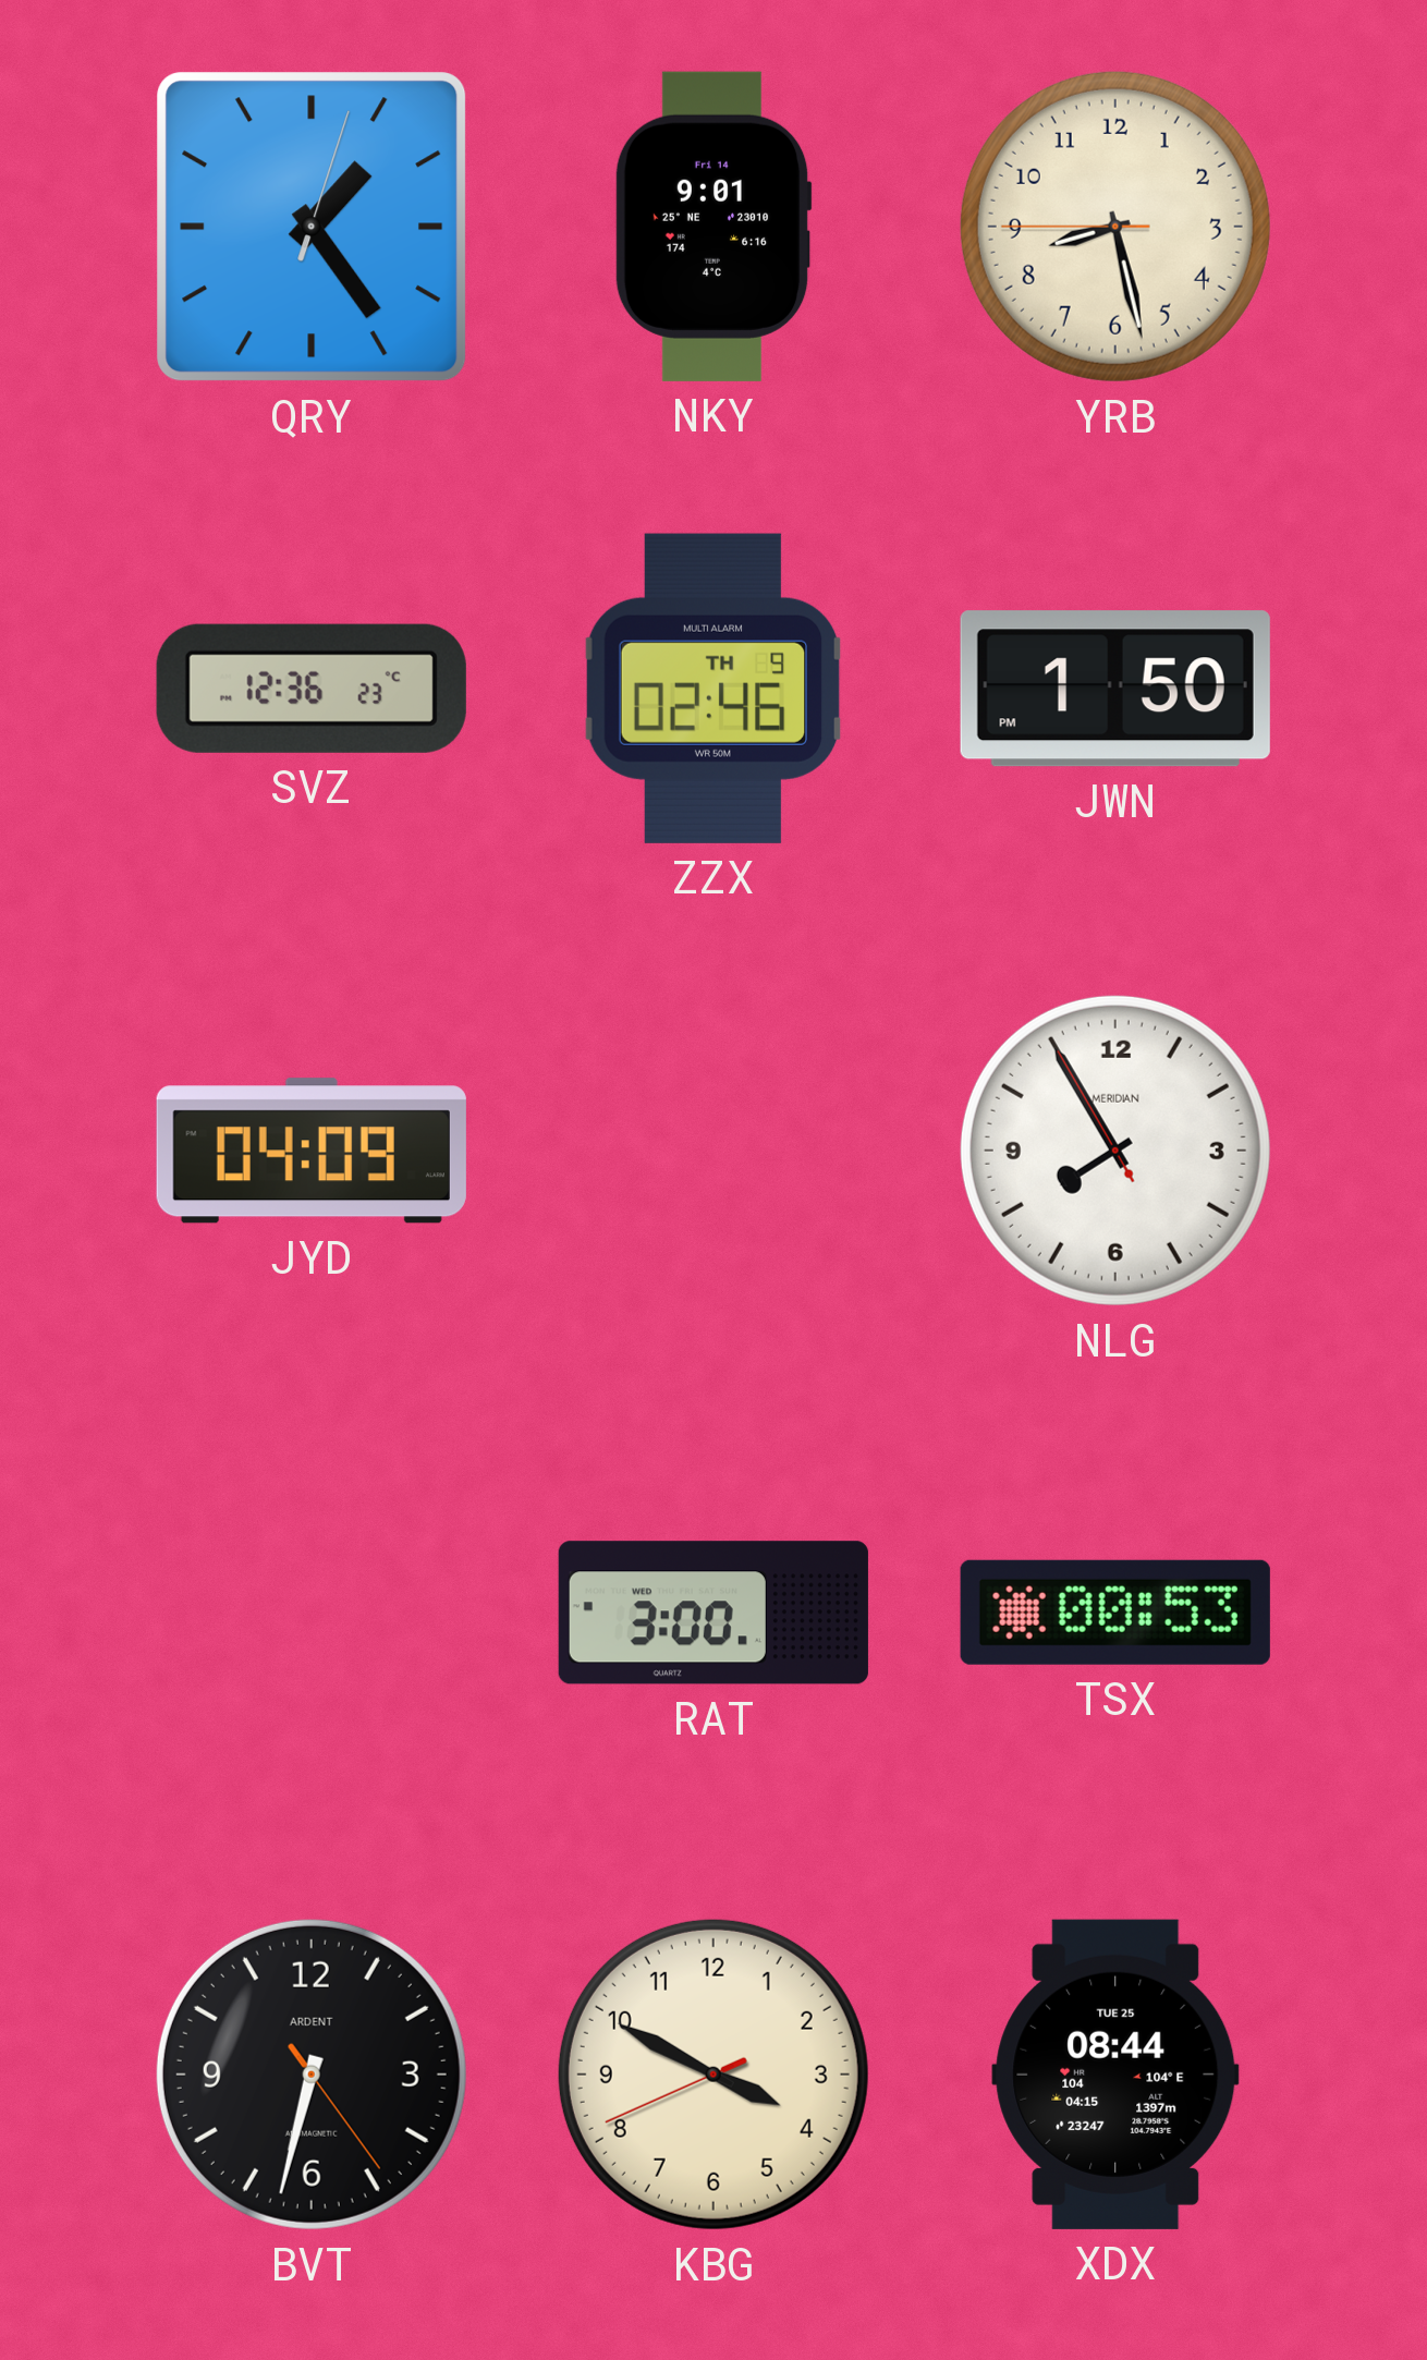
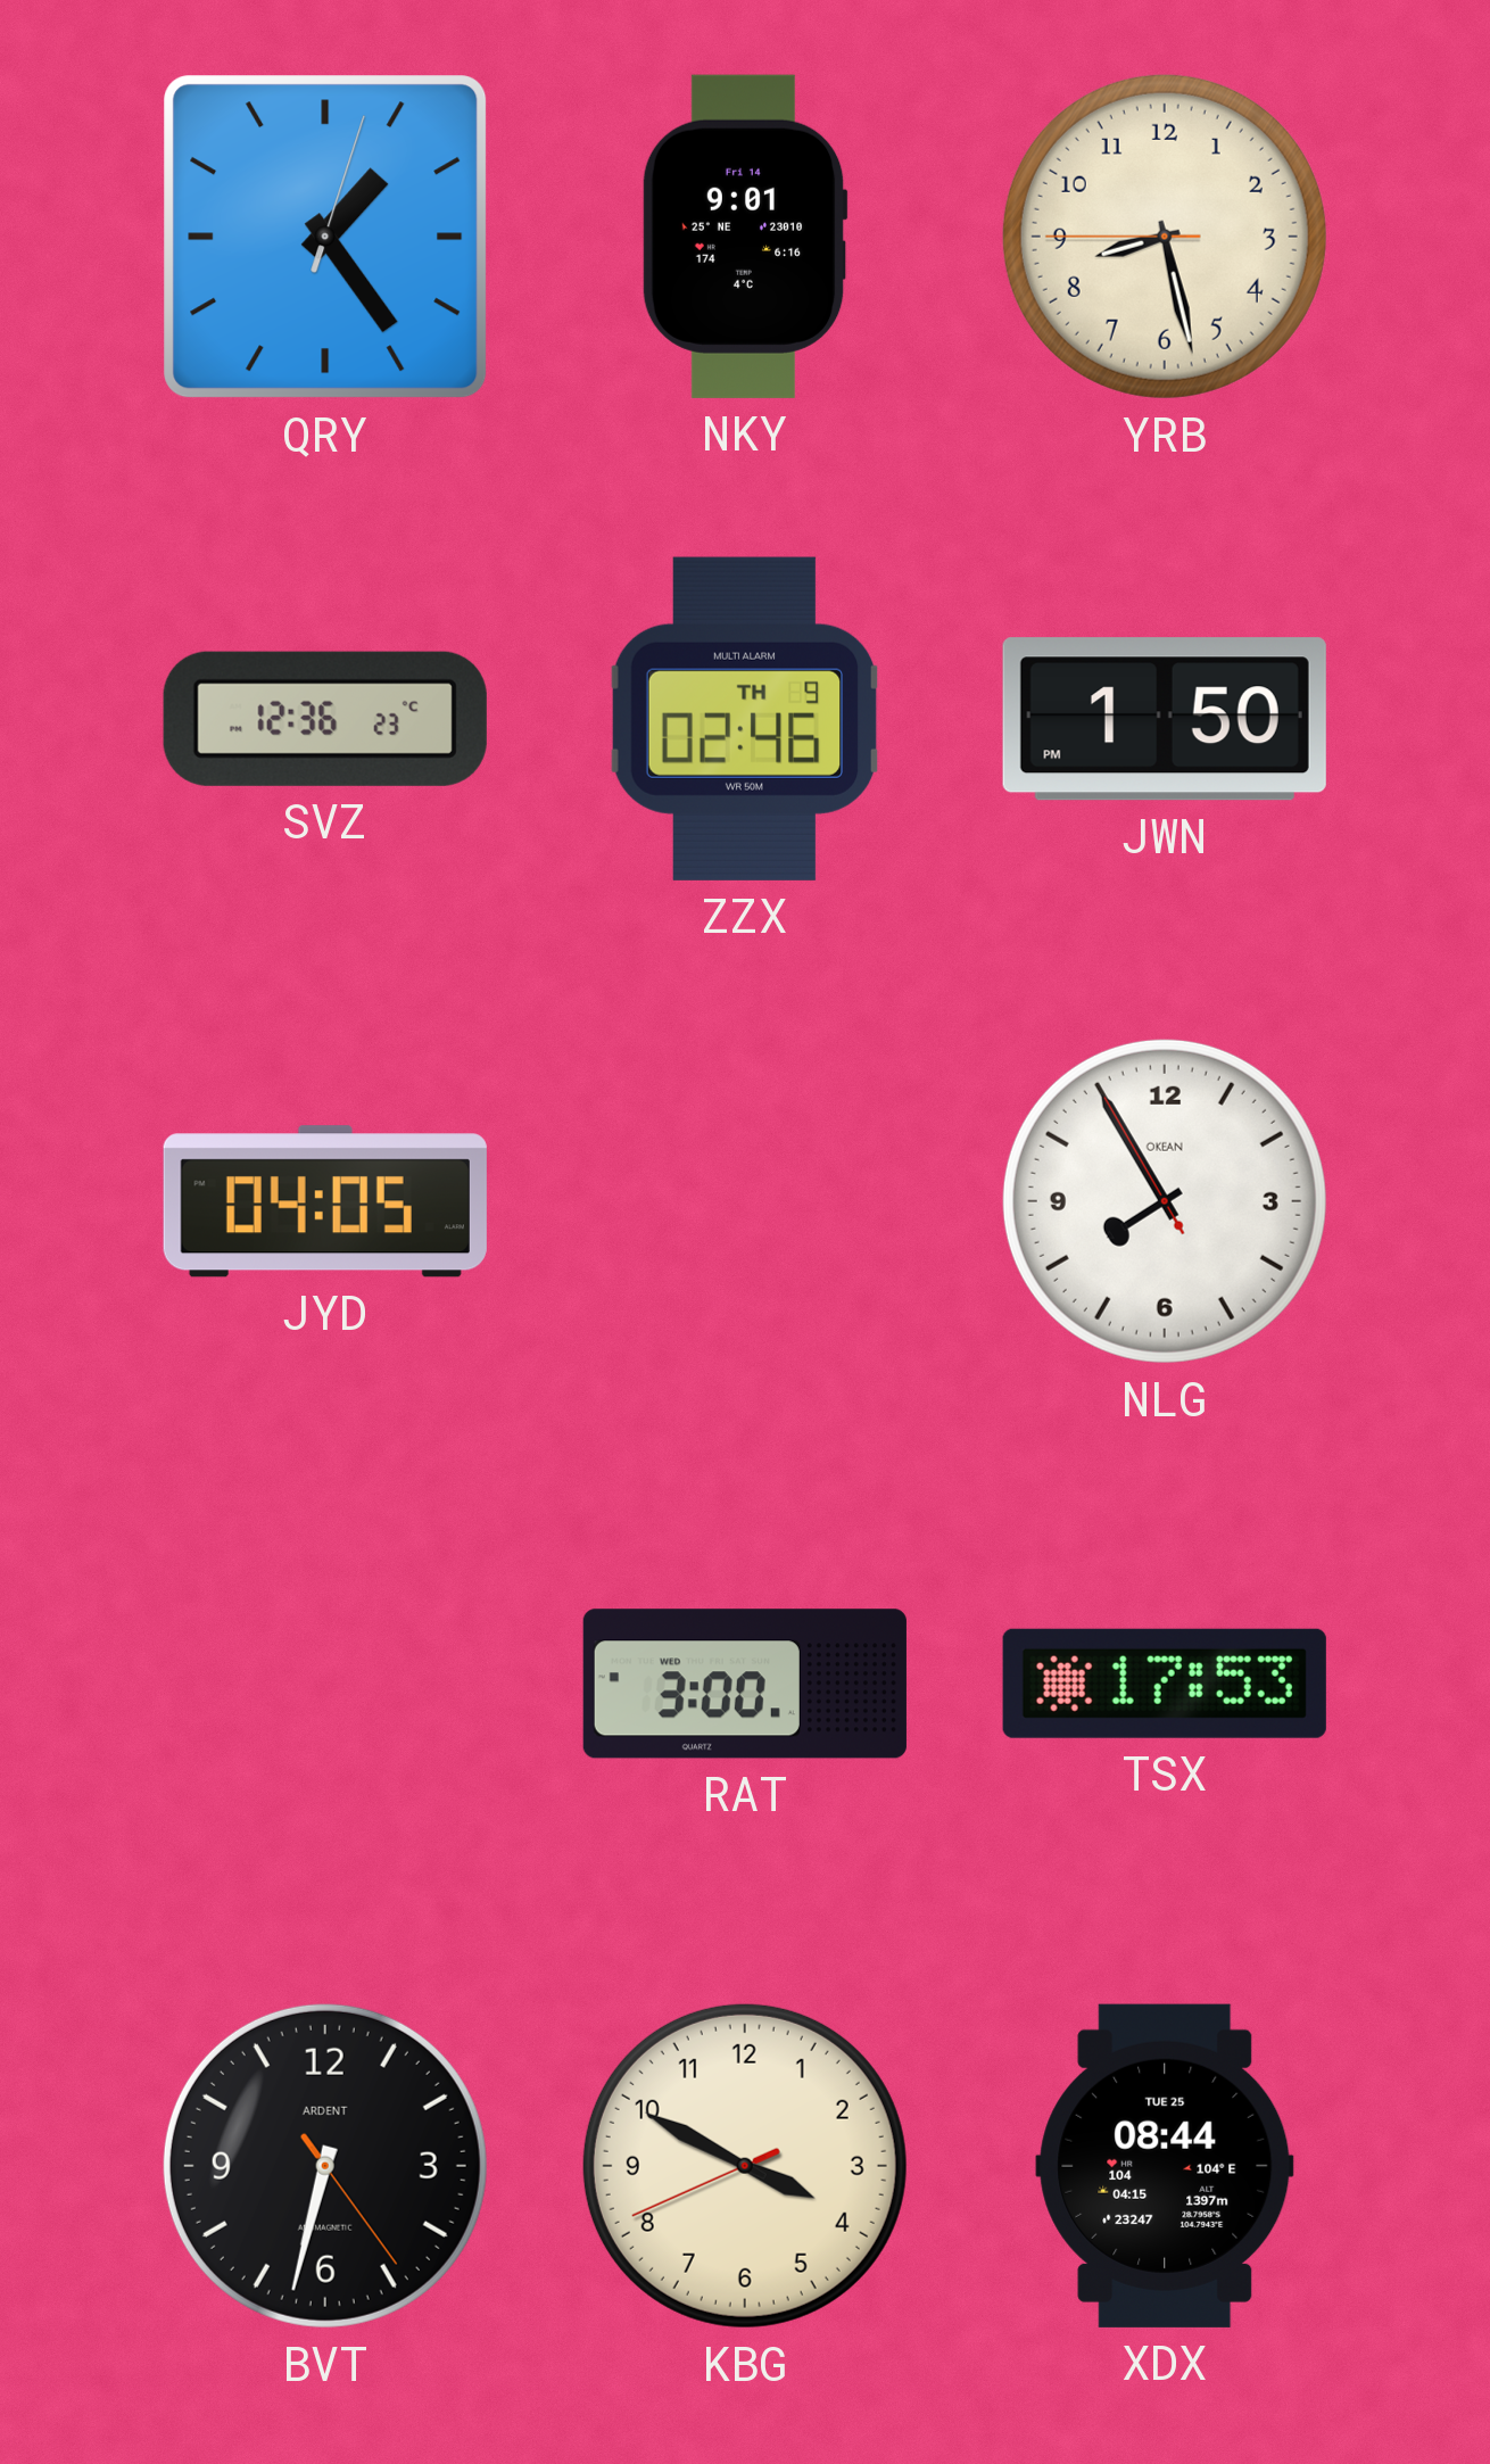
JYD: 04:09 -> 04:05
NLG brand: MERIDIAN -> OKEAN
TSX: 00:53 -> 17:53
